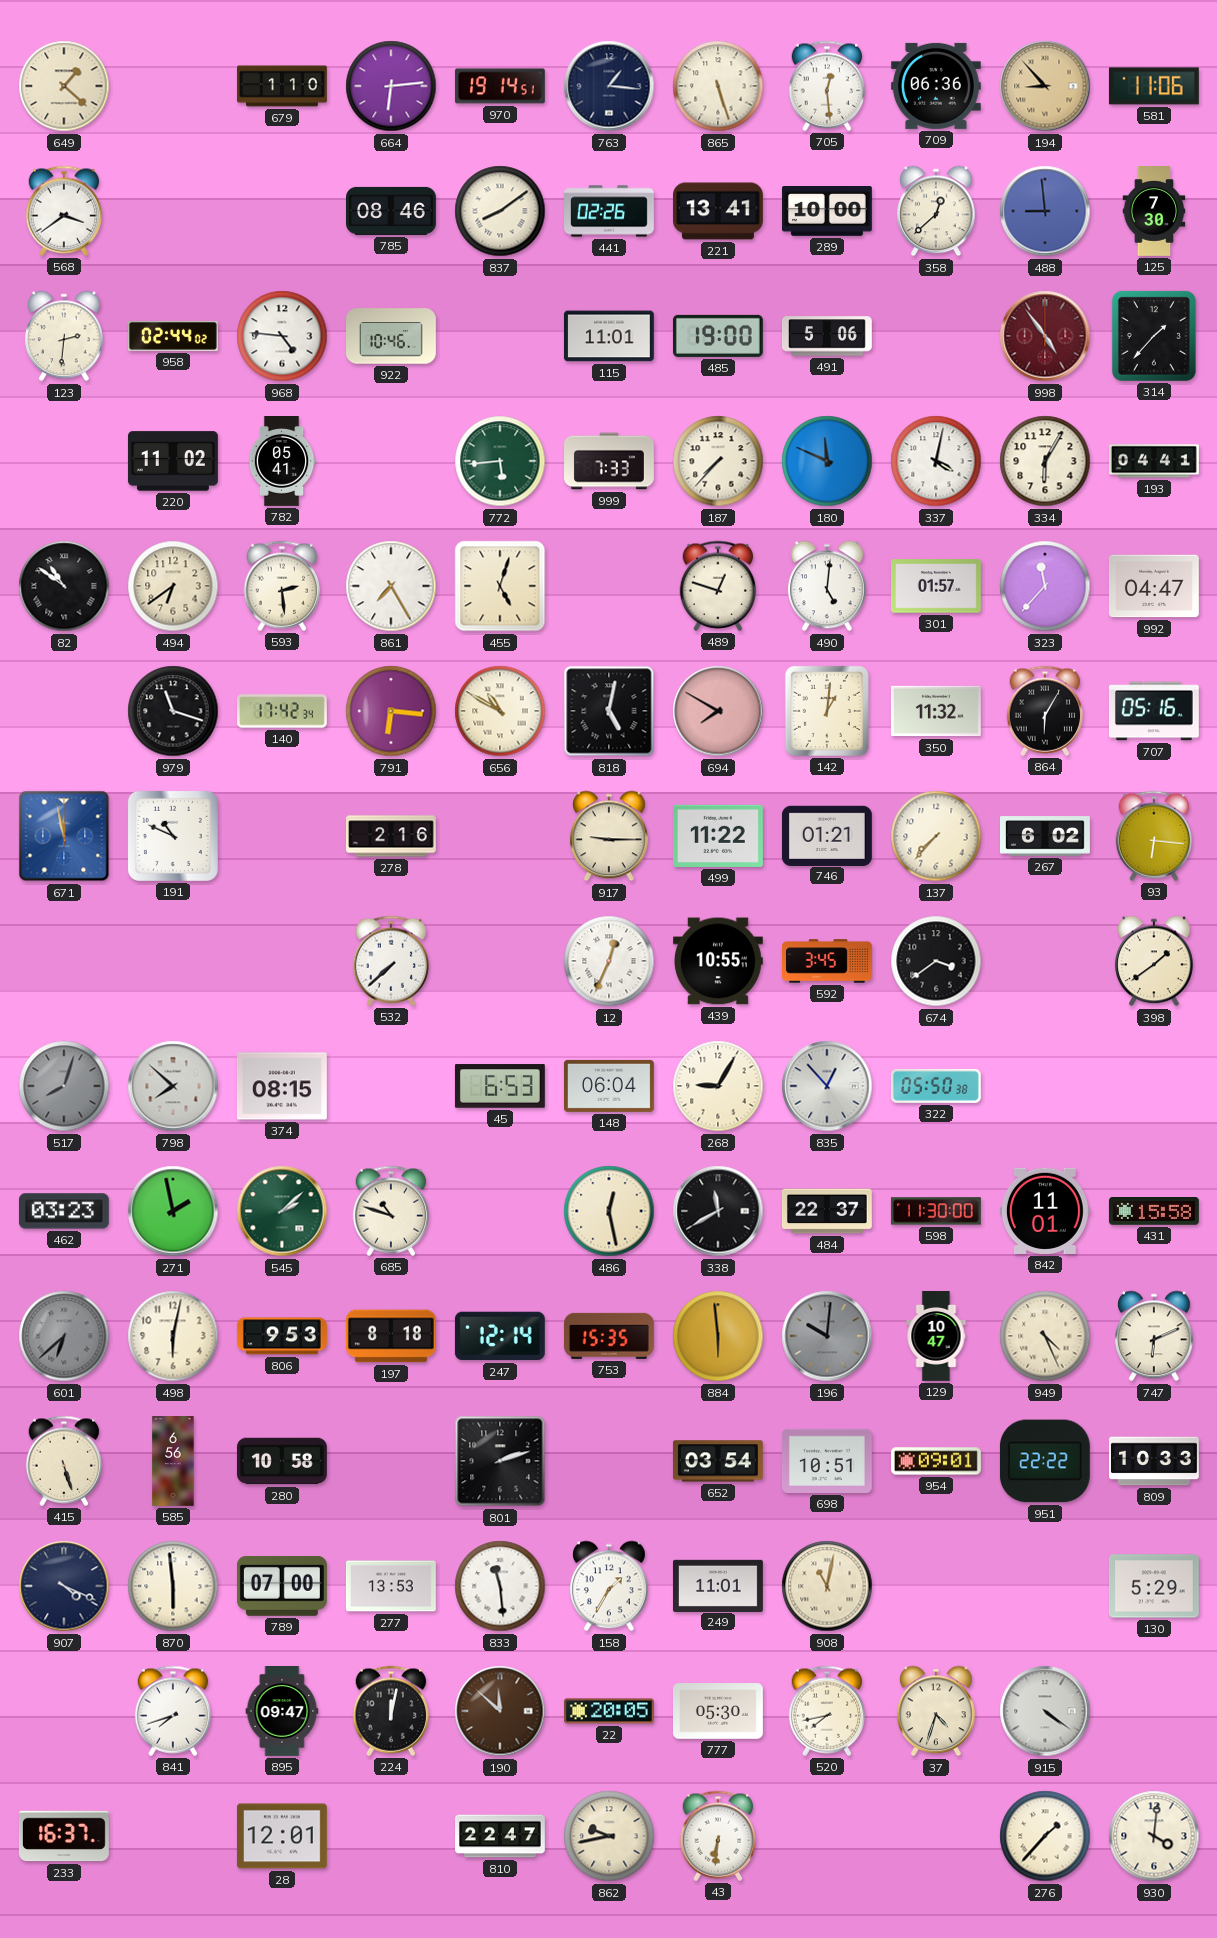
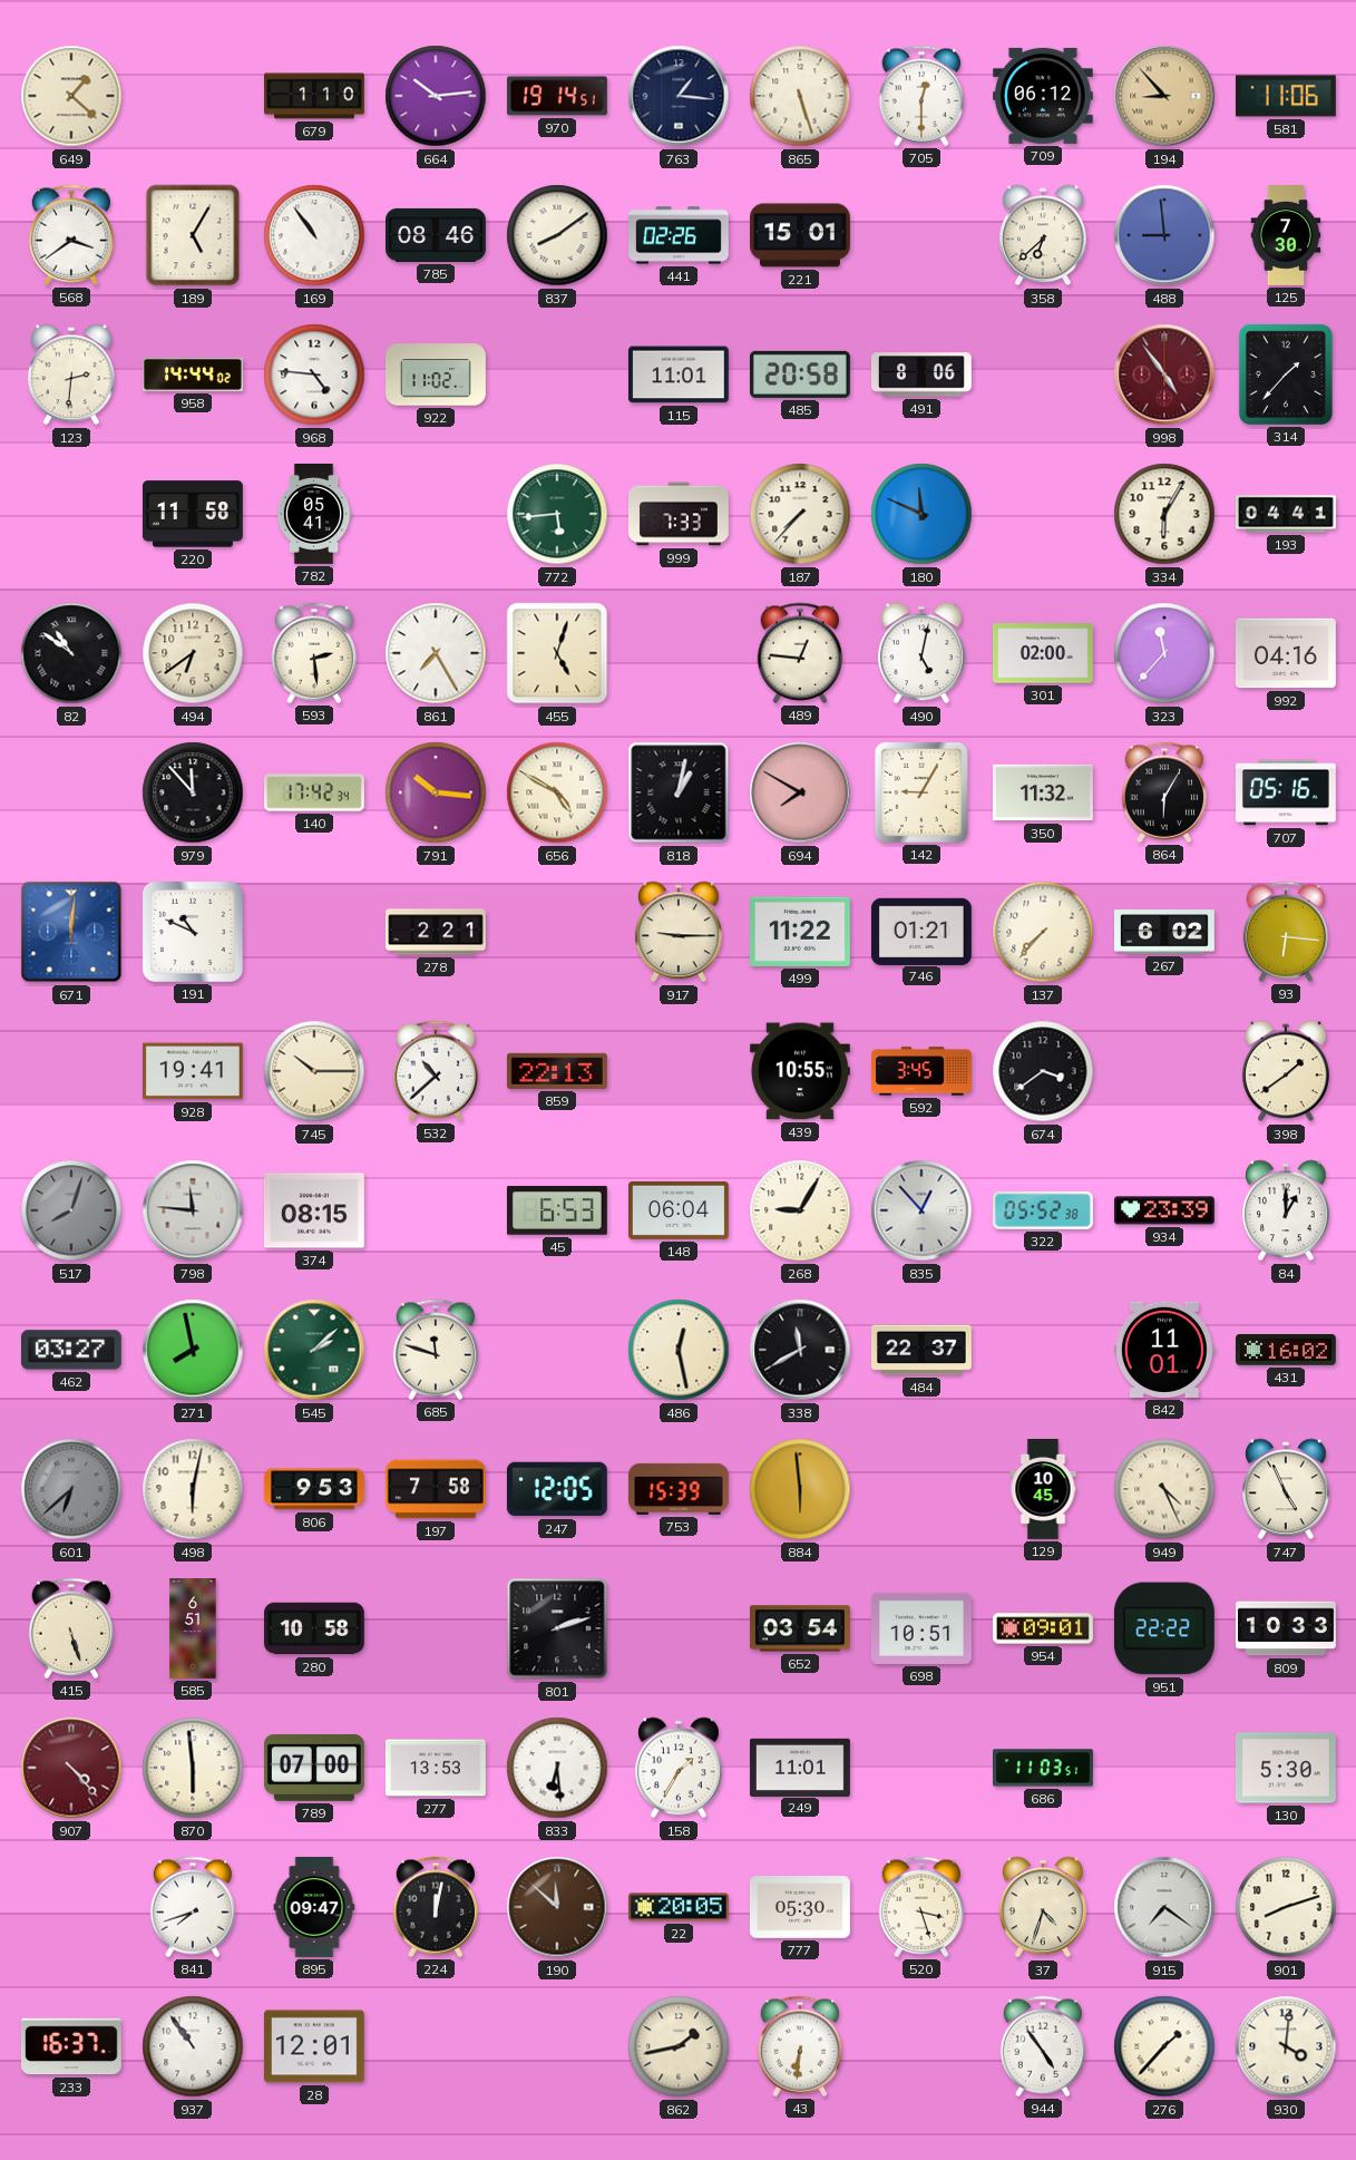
664: 6:14 -> 10:14
705: 12:29 -> 12:30
709: 06:36 -> 06:12
189: none -> 5:05
169: none -> 10:54
221: 13:41 -> 15:01
289: 10:00 -> none
358: 12:38 -> 6:38
958: 02:44 -> 14:44
922: 10:46 -> 11:02
485: 19:00 -> 20:58
491: 5:06 -> 8:06
220: 11:02 -> 11:58
337: 4:02 -> none
489: 12:48 -> 12:46
490: 5:01 -> 5:02
301: 01:57 -> 02:00
992: 04:47 -> 04:16
979: 11:18 -> 11:53
791: 6:16 -> 10:16
656: 10:50 -> 4:50
818: 5:02 -> 1:02
142: 1:01 -> 9:05
671: 11:58 -> 12:01
278: 2:16 -> 2:21
928: none -> 19:41
745: none -> 10:15
532: 7:38 -> 10:38
859: none -> 22:13
12: 12:34 -> none
798: 7:52 -> 11:46
322: 05:50 -> 05:52
934: none -> 23:39
84: none -> 1:00
462: 03:23 -> 03:27
271: 1:58 -> 7:58
685: 10:48 -> 11:48
598: 11:30 -> none
431: 15:58 -> 16:02
197: 8:18 -> 7:58
247: 12:14 -> 12:05
753: 15:35 -> 15:39
196: 10:01 -> none
129: 10:47 -> 10:45
747: 6:11 -> 4:56
585: 6:56 -> 6:51
907: 4:19 -> 4:23
907 dial: navy -> burgundy
833: 11:29 -> 6:29
908: 11:02 -> none
686: none -> 11:03
130: 5:29 -> 5:30
520: 7:43 -> 3:27
915: 4:21 -> 7:21
901: none -> 8:12
937: none -> 10:54
810: 22:47 -> none
862: 9:43 -> 1:43
944: none -> 4:54
